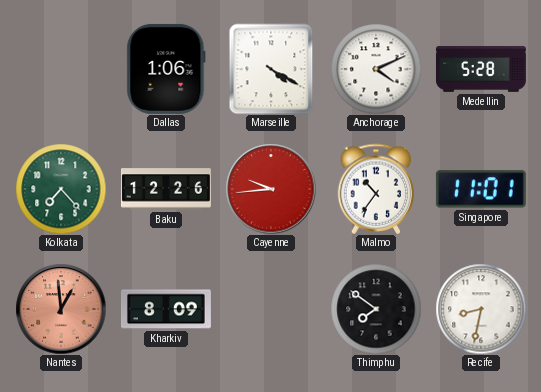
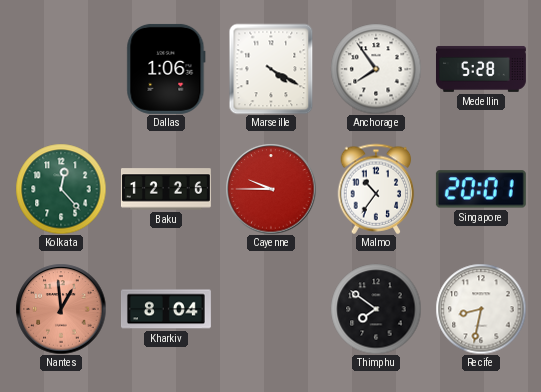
Anchorage: 4:11 -> 7:54
Kolkata: 7:23 -> 12:23
Cayenne: 9:44 -> 9:45
Singapore: 11:01 -> 20:01
Kharkiv: 8:09 -> 8:04
